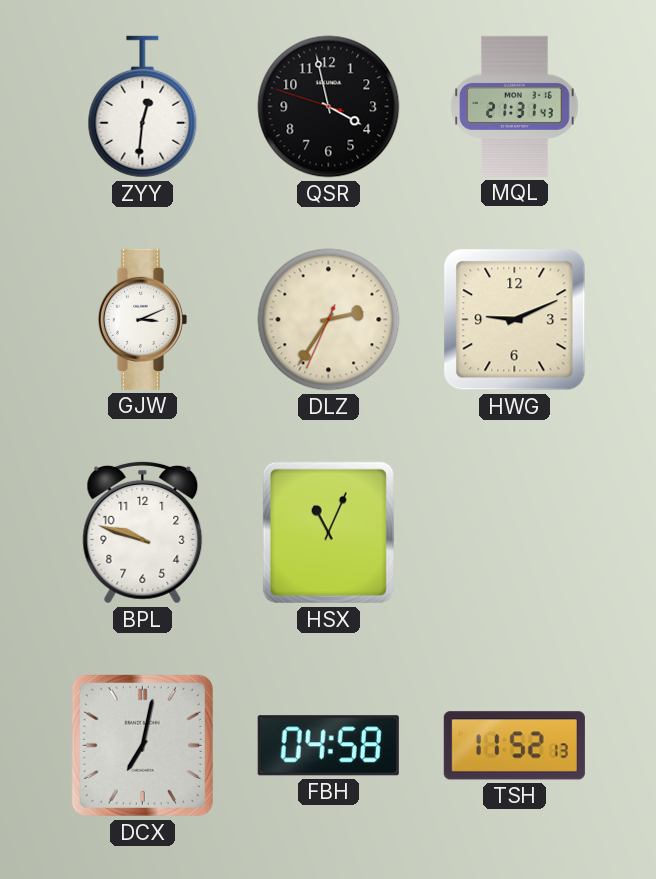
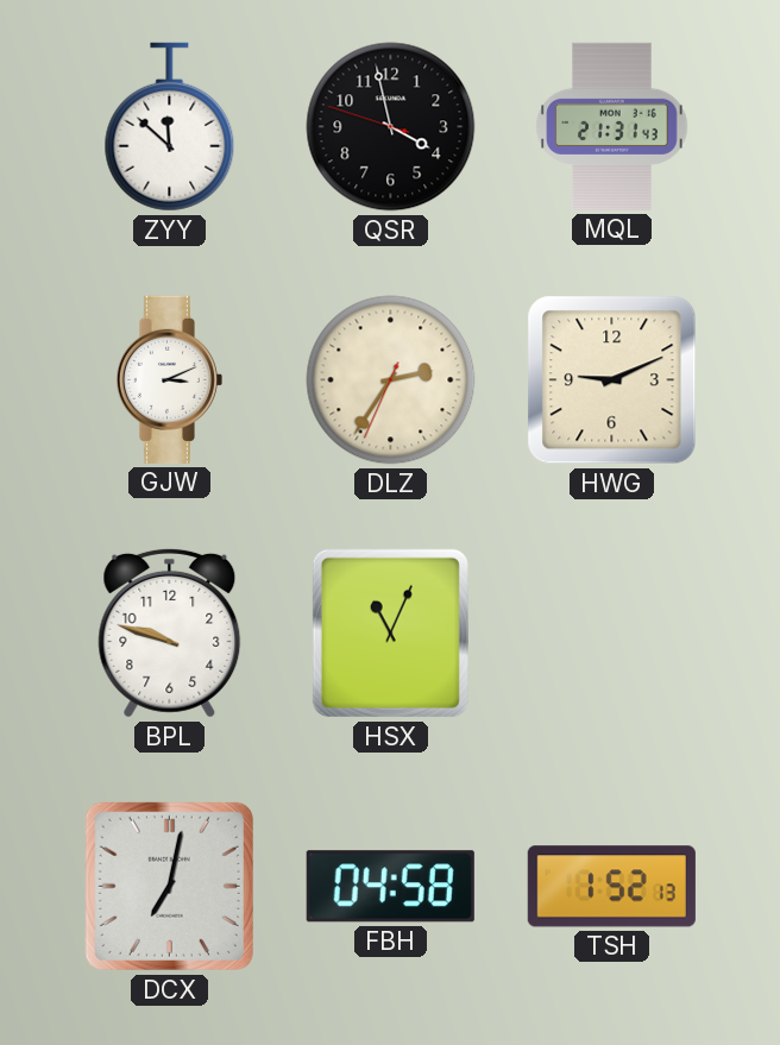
ZYY: 12:31 -> 11:52
TSH: 11:52 -> 1:52
